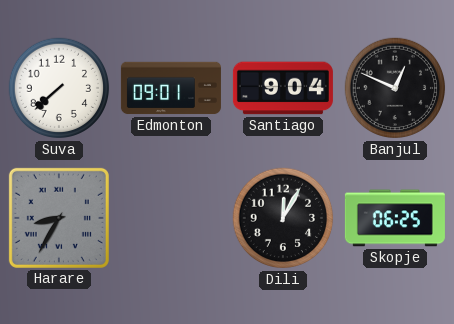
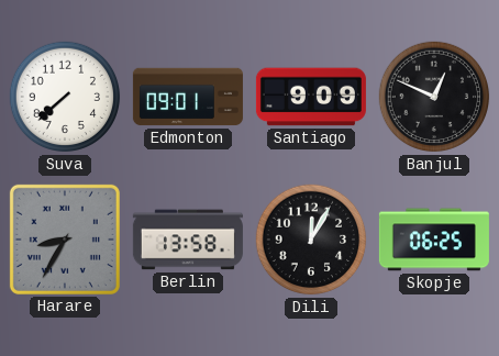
Santiago: 9:04 -> 9:09
Berlin: none -> 13:58
